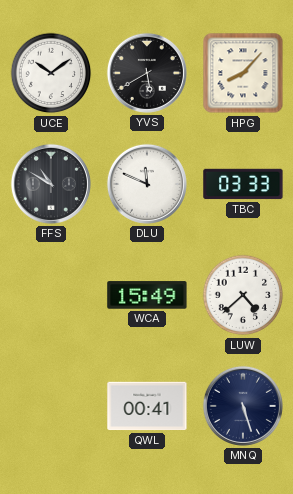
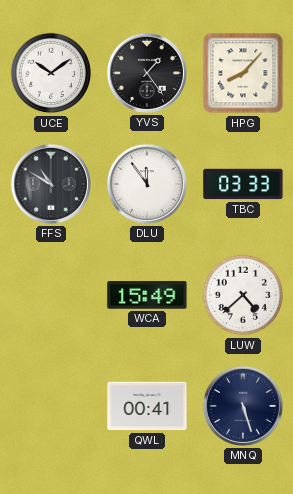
YVS: 5:40 -> 1:24
DLU: 11:49 -> 11:54
